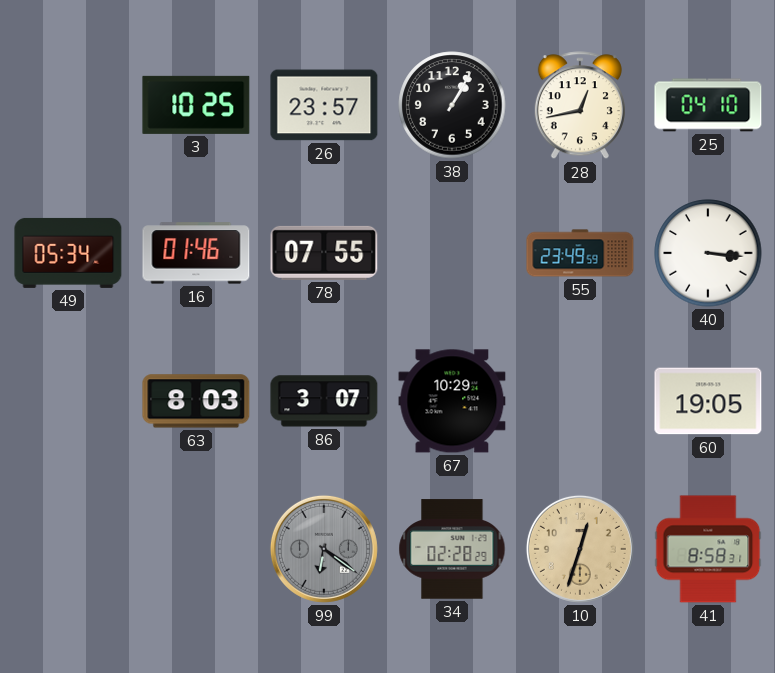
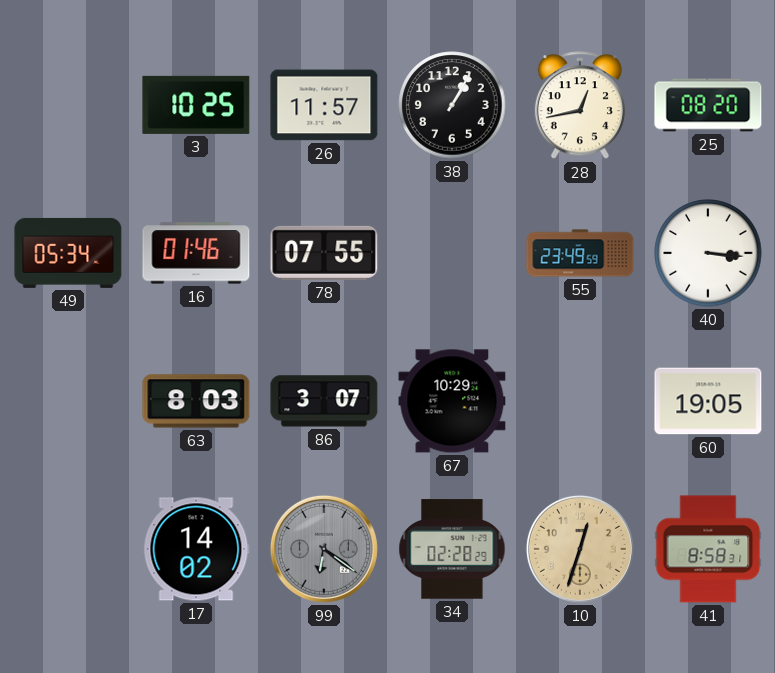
26: 23:57 -> 11:57
25: 04:10 -> 08:20
17: none -> 14:02
